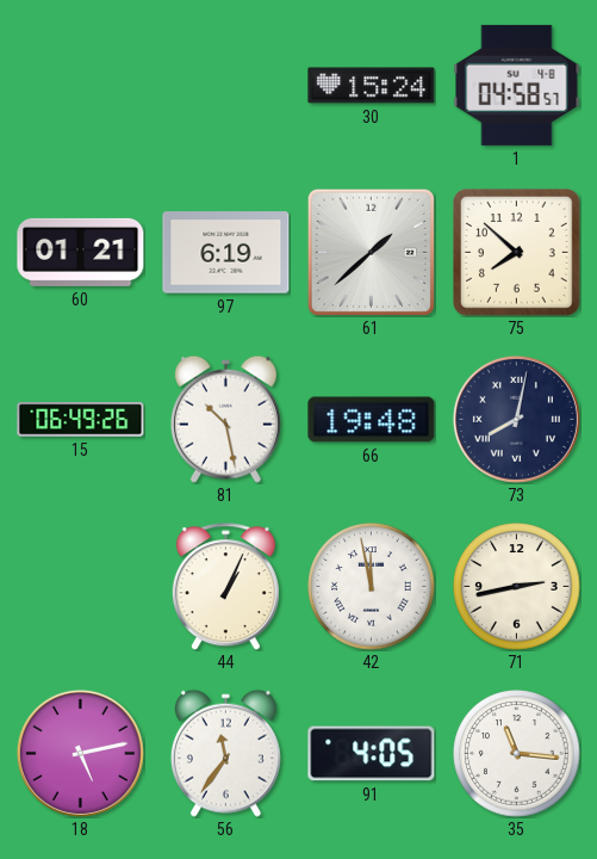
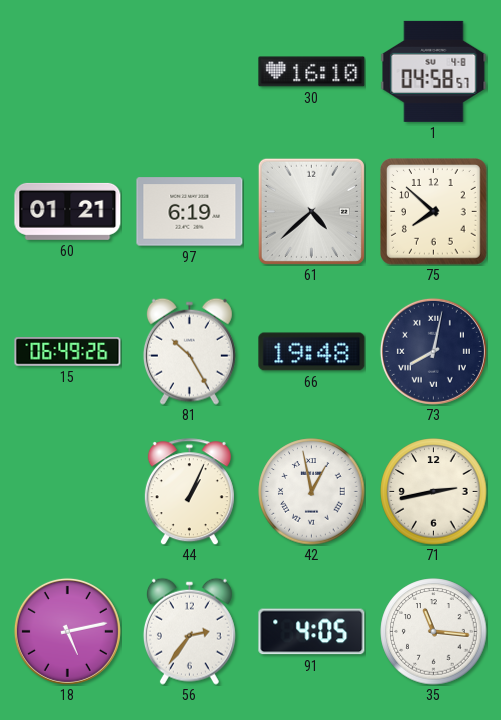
30: 15:24 -> 16:10
61: 1:38 -> 4:38
81: 10:28 -> 10:25
42: 11:58 -> 12:58
56: 11:36 -> 2:36
